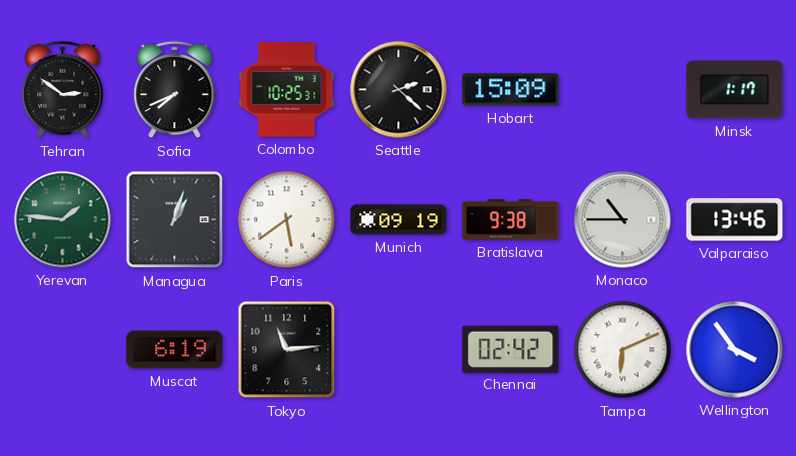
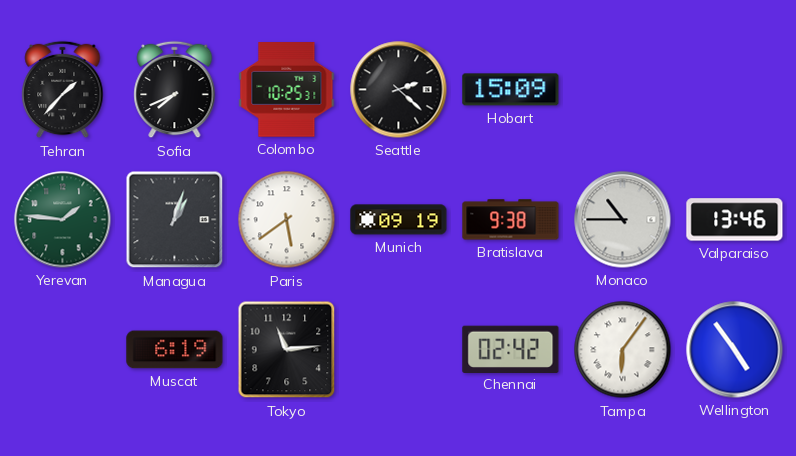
Tehran: 2:51 -> 1:37
Minsk: 1:17 -> none
Tampa: 6:11 -> 6:06
Wellington: 3:54 -> 4:54
